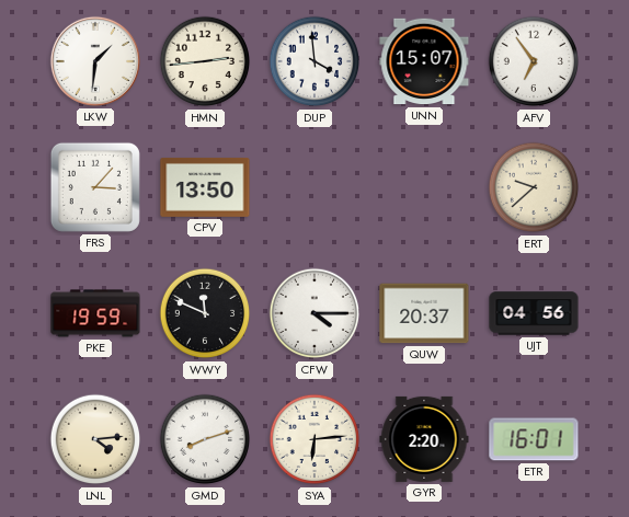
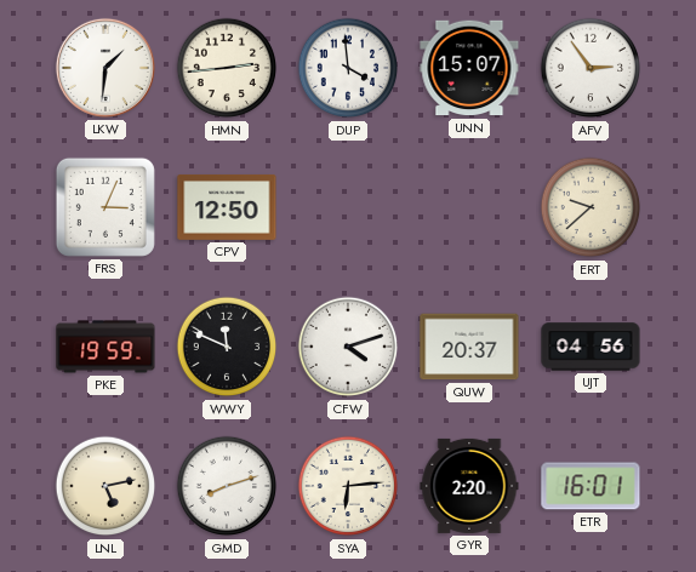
AFV: 6:54 -> 2:54
FRS: 3:07 -> 3:04
CPV: 13:50 -> 12:50
CFW: 4:15 -> 4:12
LNL: 4:14 -> 5:13
